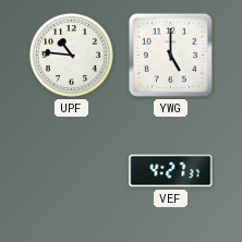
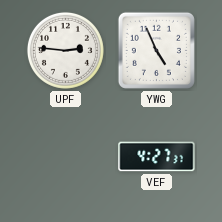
UPF: 10:46 -> 2:46
YWG: 5:00 -> 4:56
